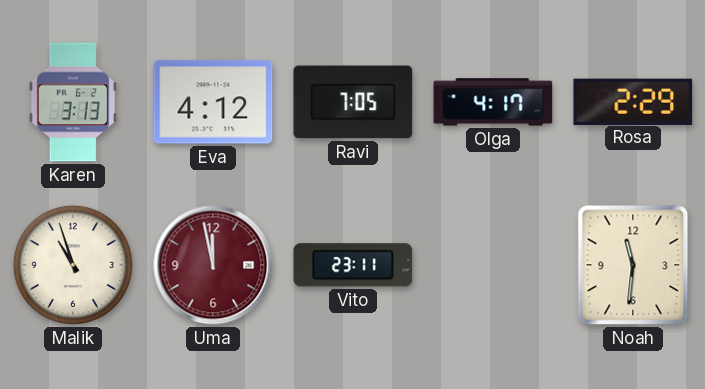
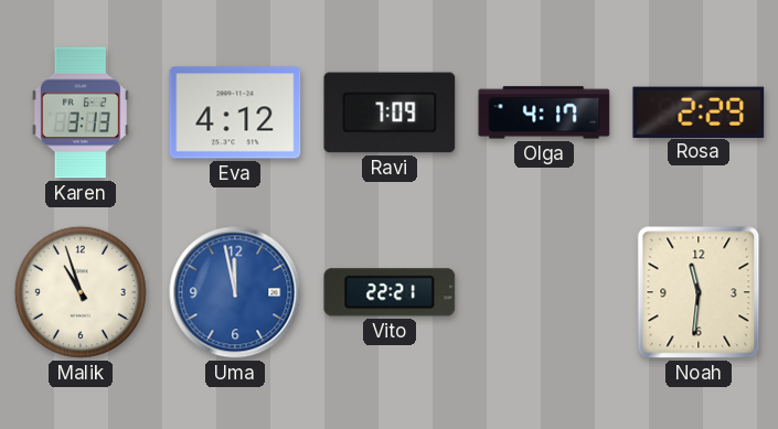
Ravi: 7:05 -> 7:09
Uma dial: burgundy -> blue
Vito: 23:11 -> 22:21
